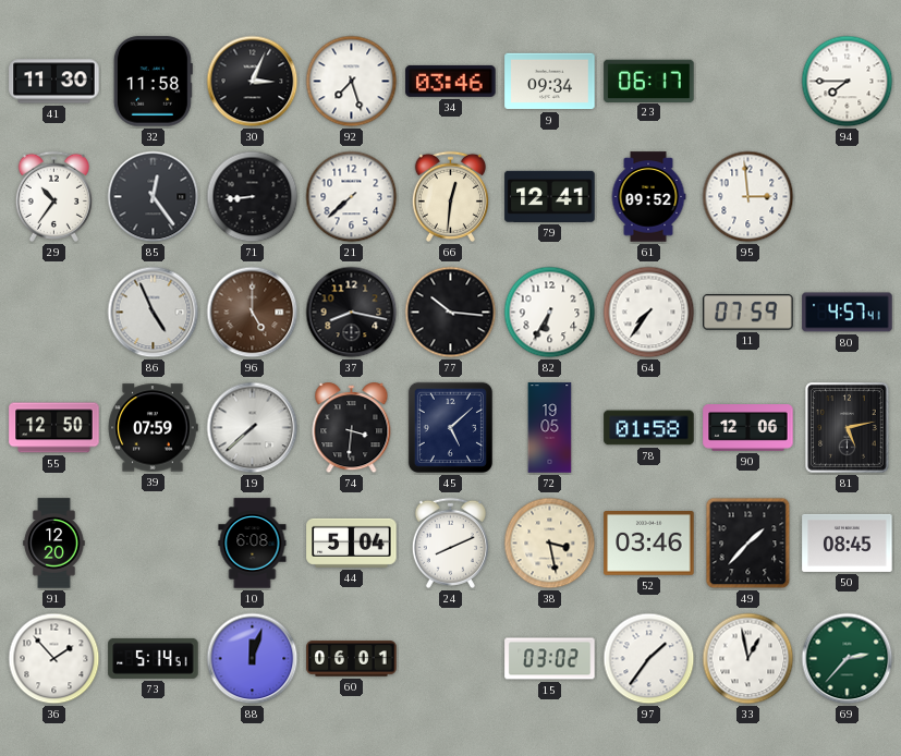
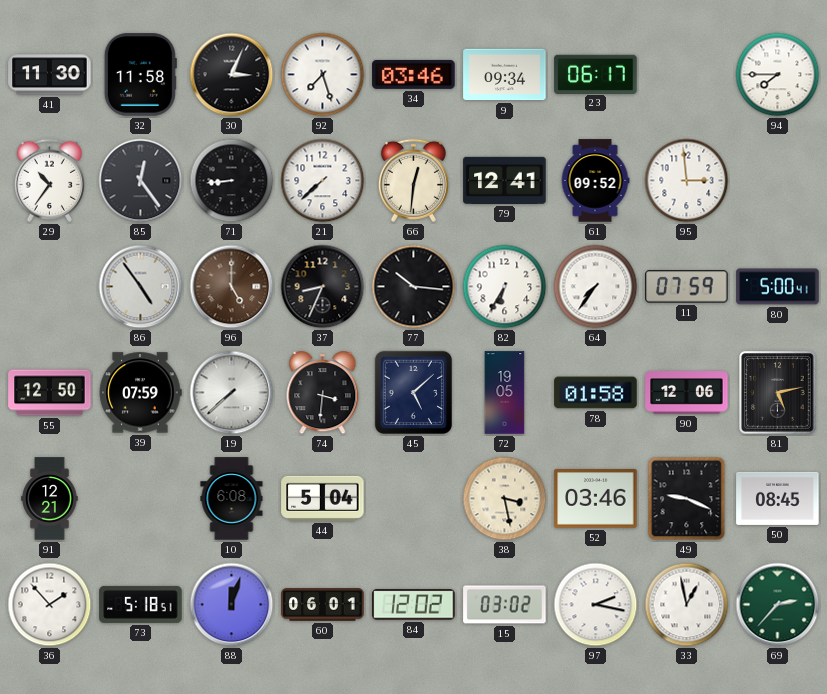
86: 4:56 -> 4:54
37: 8:17 -> 8:34
80: 4:57 -> 5:00
91: 12:20 -> 12:21
24: 8:11 -> none
49: 1:37 -> 9:19
73: 5:14 -> 5:18
84: none -> 12:02
97: 1:36 -> 2:17
